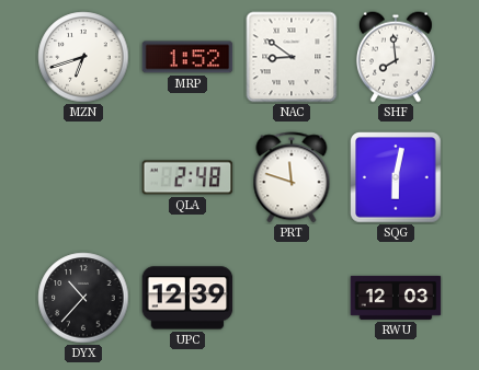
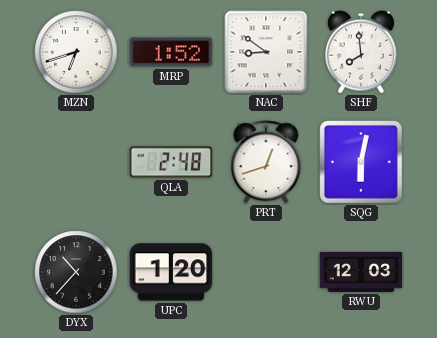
PRT: 11:48 -> 12:42
UPC: 12:39 -> 1:20
